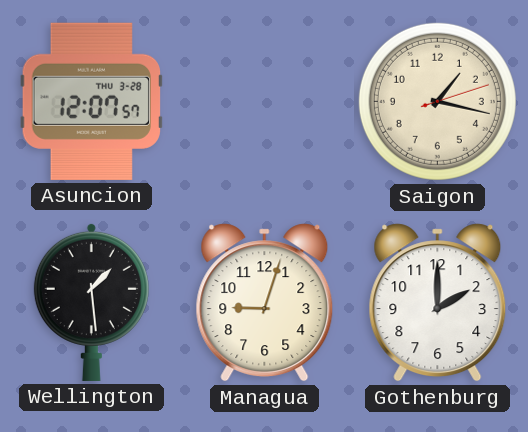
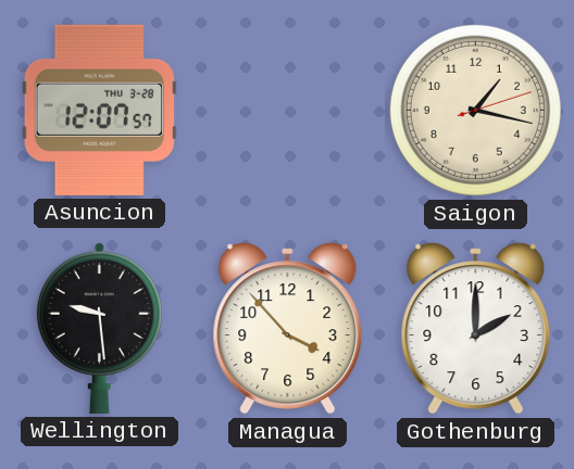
Wellington: 1:29 -> 9:29
Managua: 9:03 -> 3:53
